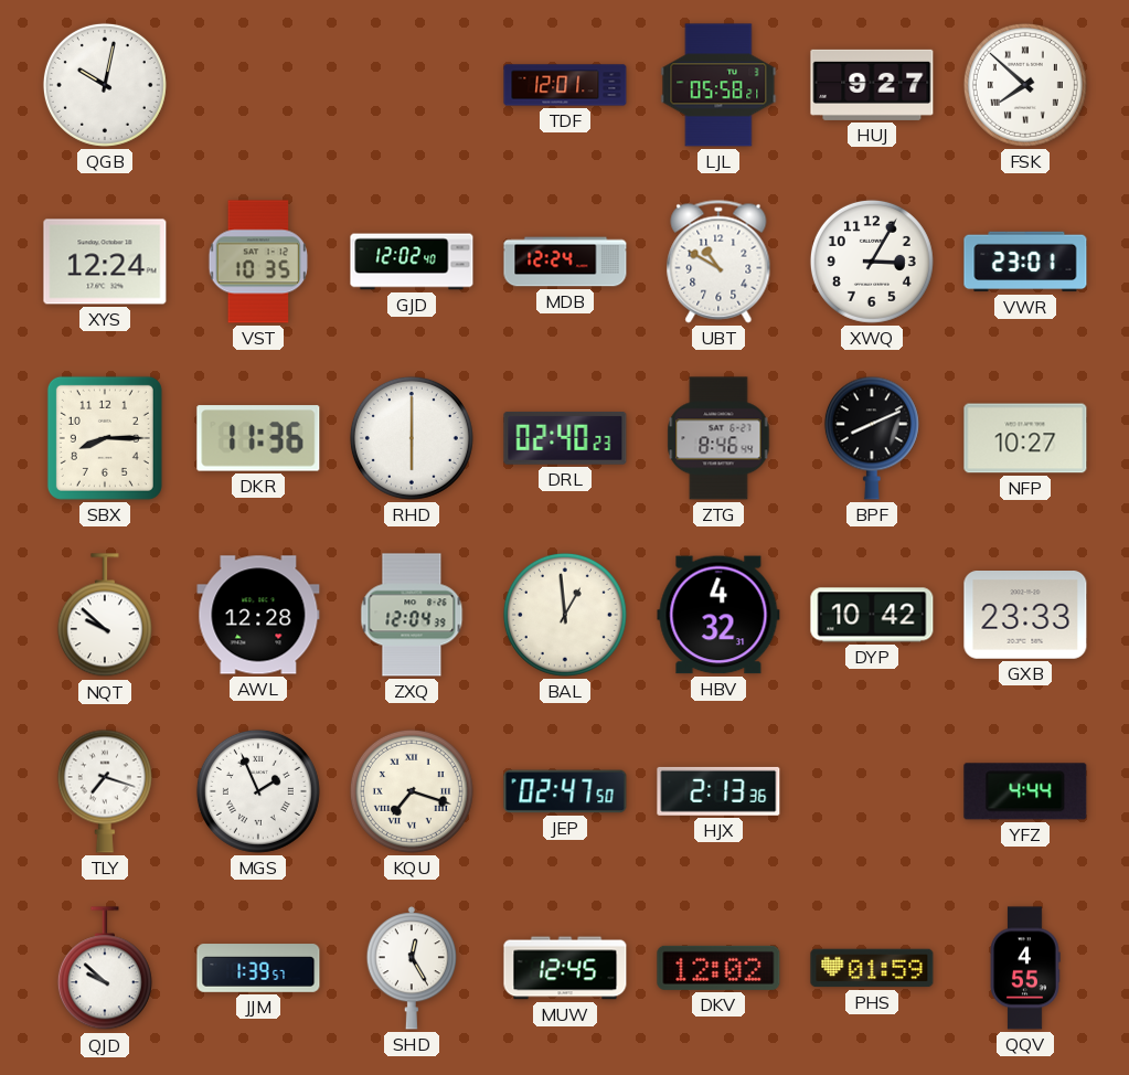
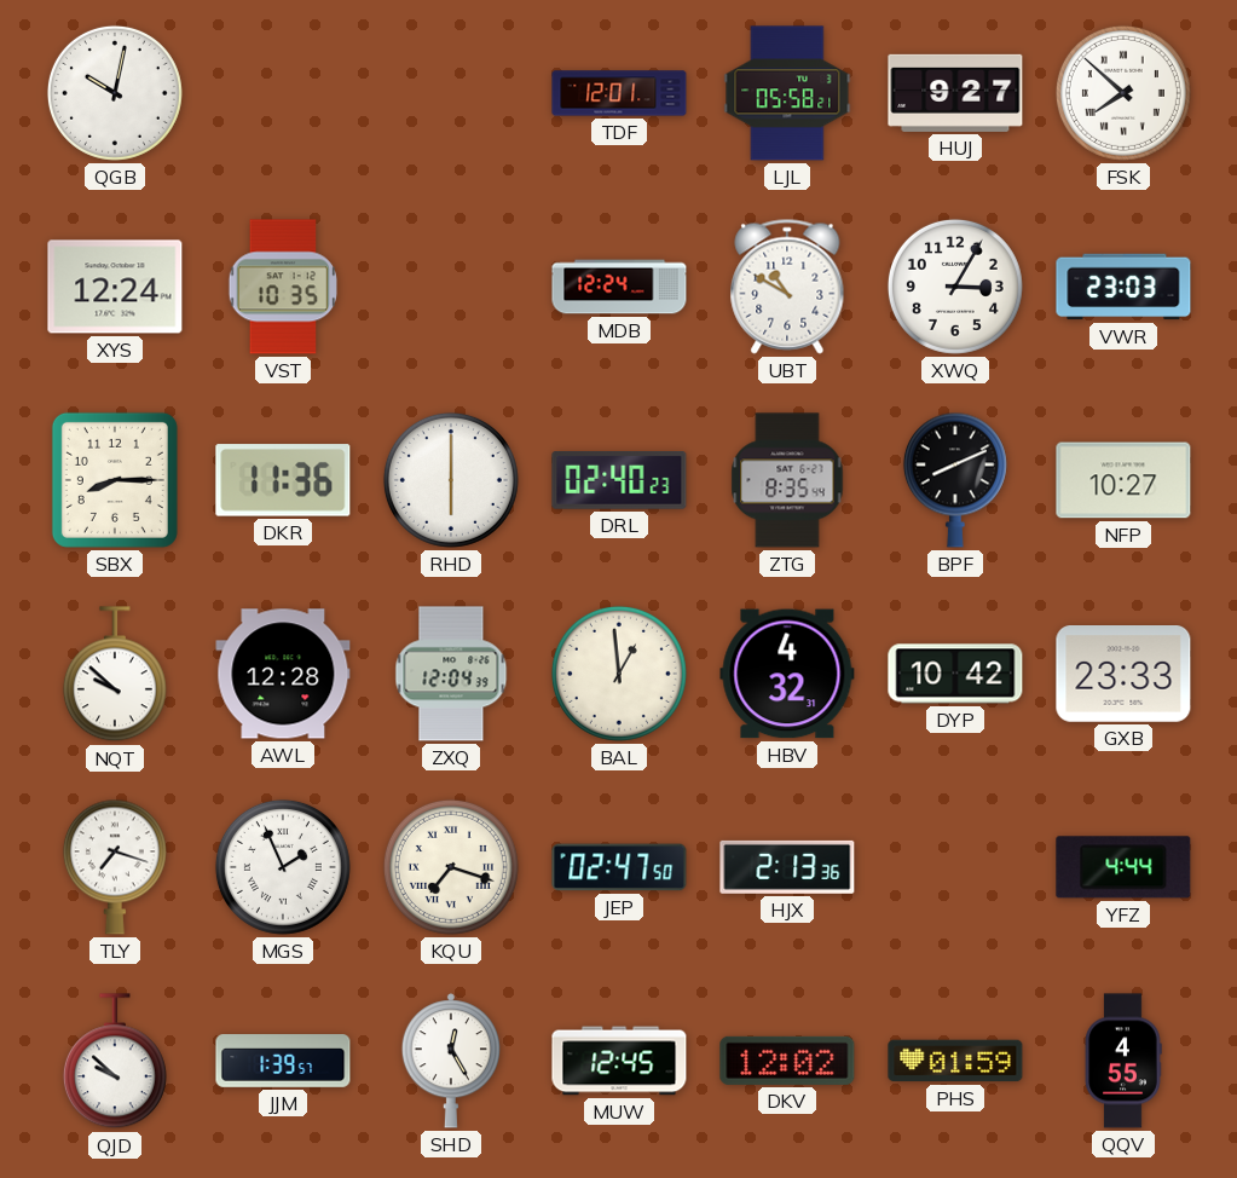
GJD: 12:02 -> none
VWR: 23:01 -> 23:03
ZTG: 8:46 -> 8:35
